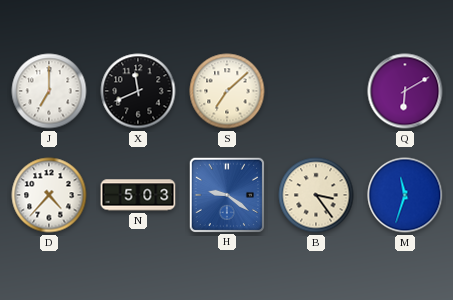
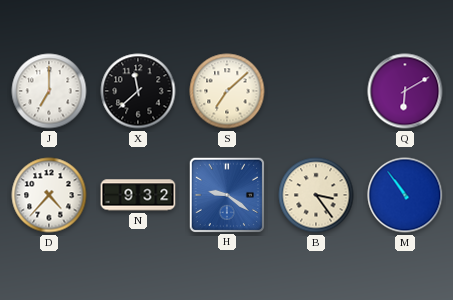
X: 11:41 -> 11:38
N: 5:03 -> 9:32
M: 11:33 -> 10:54
